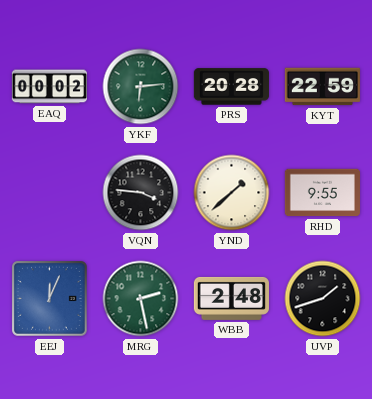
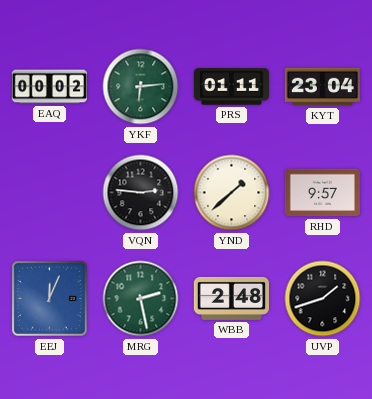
PRS: 20:28 -> 01:11
KYT: 22:59 -> 23:04
VQN: 3:46 -> 2:46
RHD: 9:55 -> 9:57
